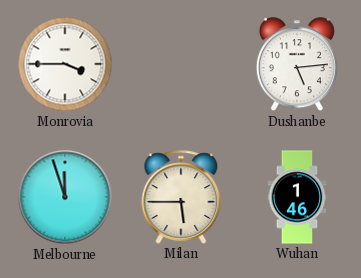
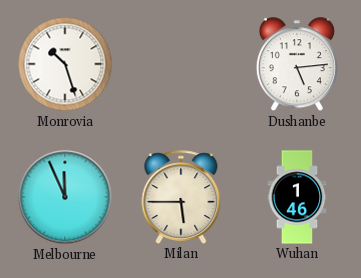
Monrovia: 3:45 -> 10:27
Melbourne: 11:57 -> 11:56
